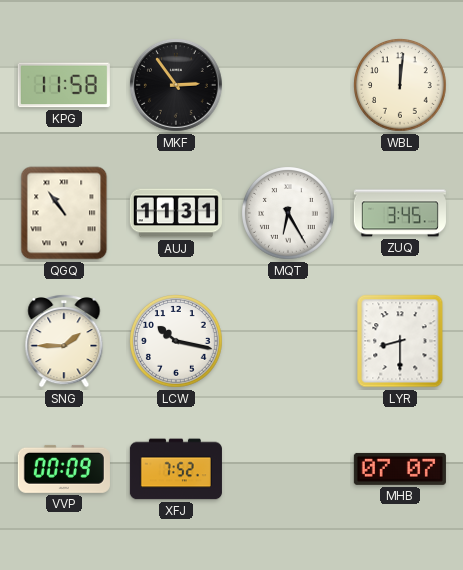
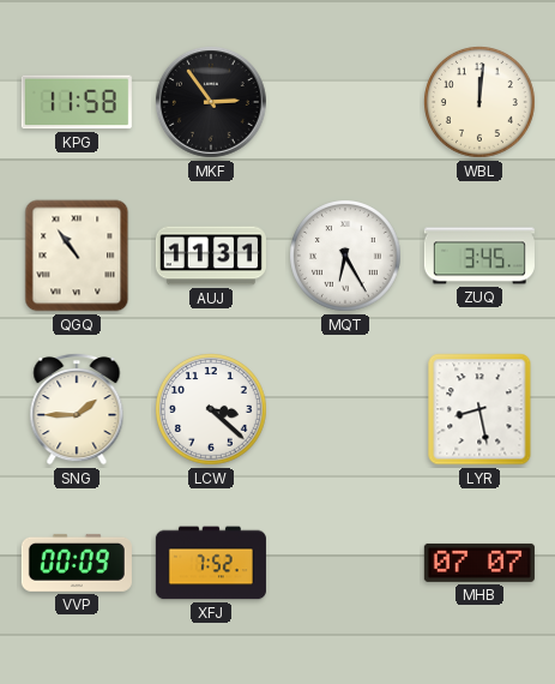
LCW: 10:17 -> 3:22
LYR: 8:30 -> 8:28
